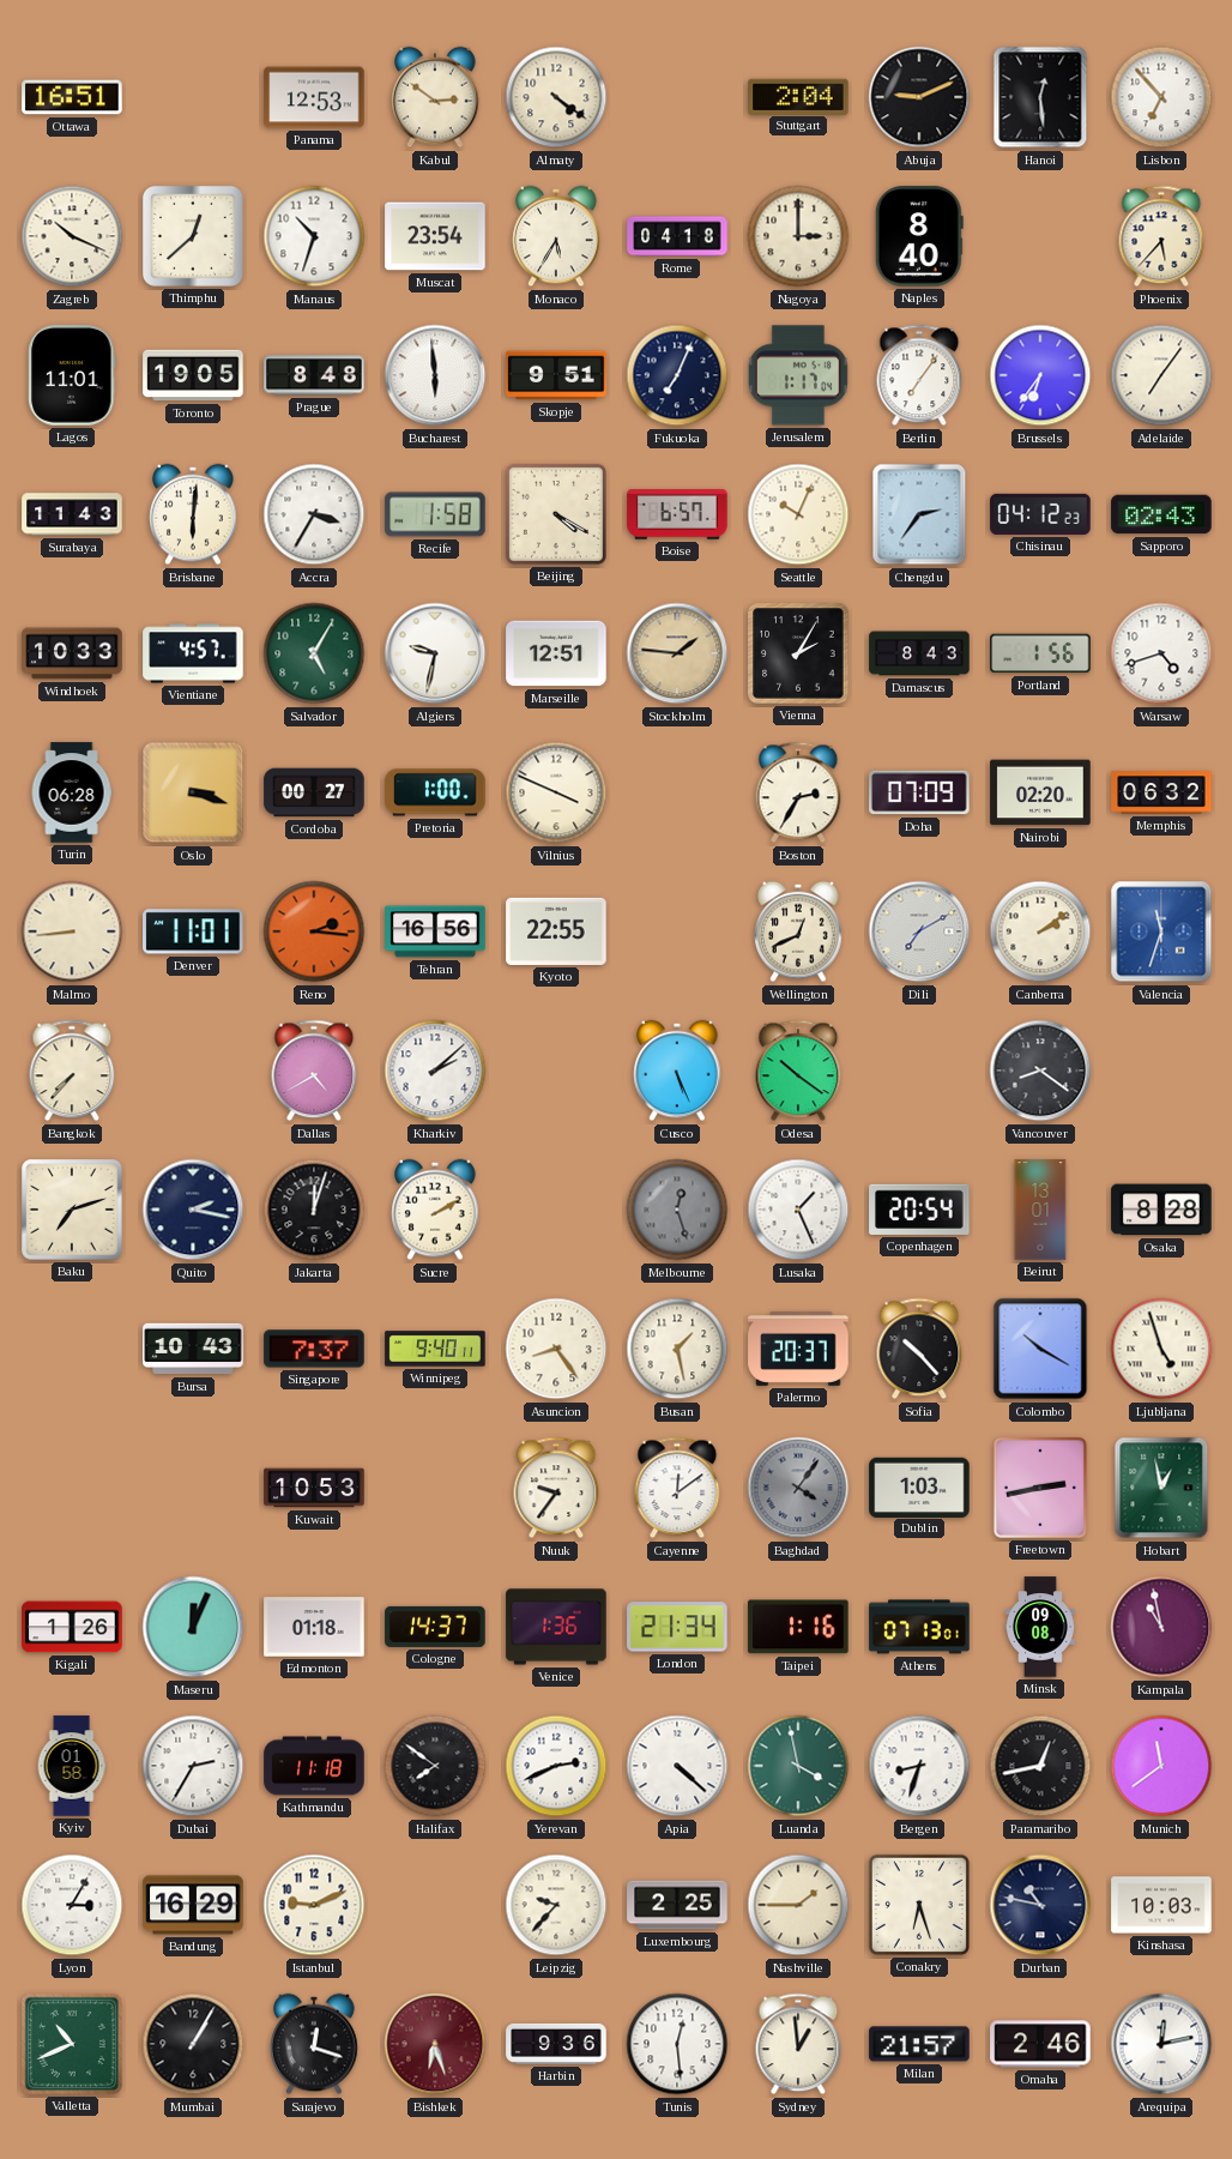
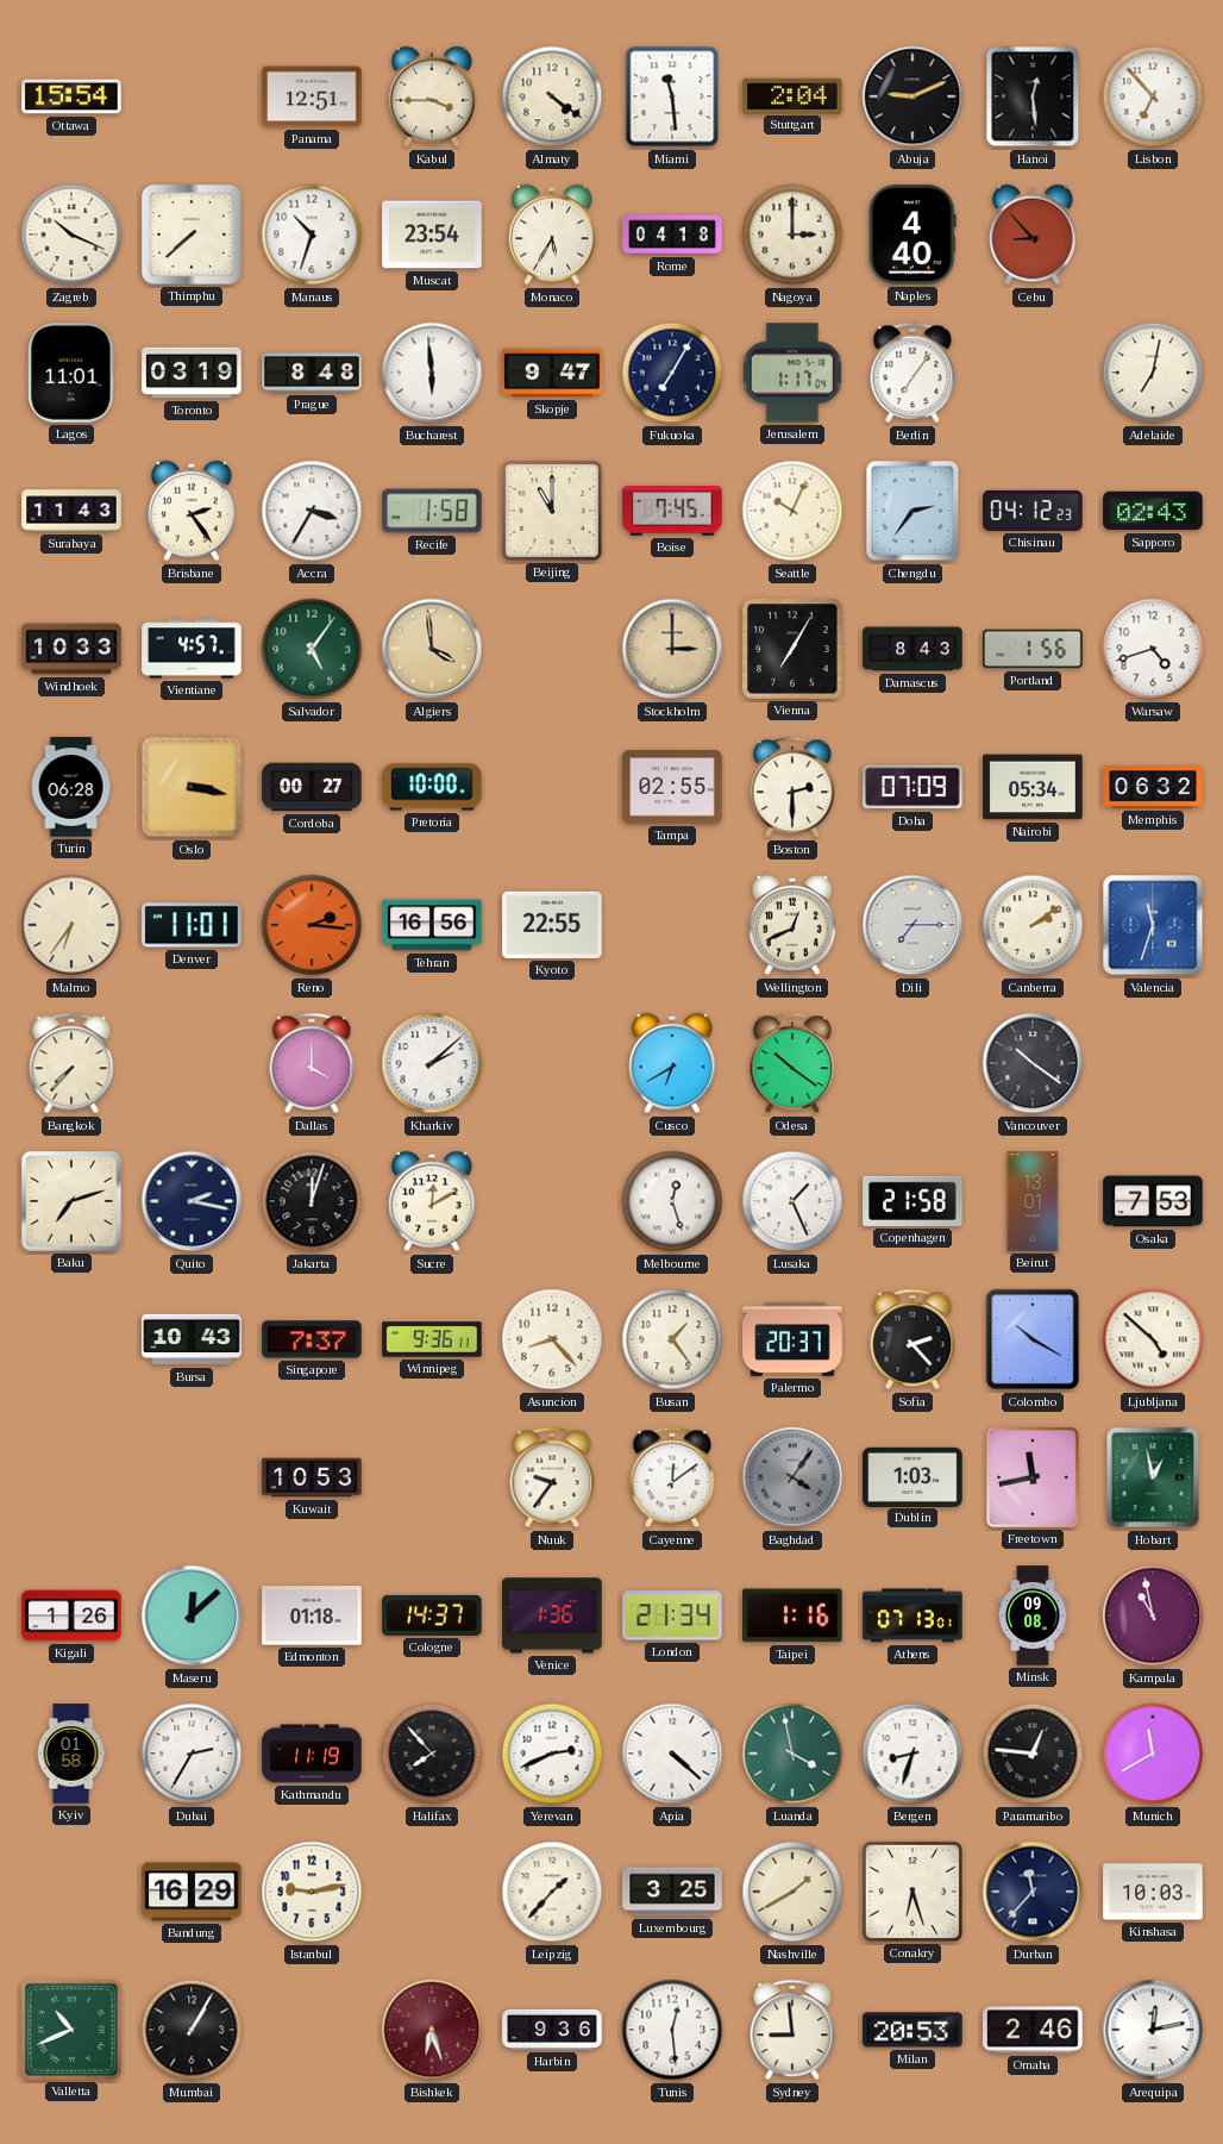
Ottawa: 16:51 -> 15:54
Panama: 12:53 -> 12:51
Kabul: 2:51 -> 3:45
Miami: none -> 11:29
Thimphu: 12:38 -> 7:38
Naples: 8:40 -> 4:40
Cebu: none -> 8:53
Phoenix: 5:37 -> none
Toronto: 19:05 -> 03:19
Skopje: 9:51 -> 9:47
Fukuoka: 7:04 -> 7:05
Brussels: 6:36 -> none
Adelaide: 7:06 -> 7:02
Brisbane: 6:01 -> 2:24
Beijing: 4:20 -> 11:00
Boise: 6:57 -> 7:45
Salvador: 5:05 -> 5:06
Algiers: 9:32 -> 3:59
Algiers dial: white -> champagne
Marseille: 12:51 -> none
Stockholm: 1:46 -> 3:00
Vienna: 2:05 -> 7:05
Oslo: 3:18 -> 3:17
Pretoria: 1:00 -> 10:00
Vilnius: 3:49 -> none
Tampa: none -> 02:55
Boston: 2:35 -> 2:30
Nairobi: 02:20 -> 05:34
Malmo: 8:44 -> 6:36
Dili: 7:10 -> 7:15
Dallas: 4:40 -> 4:00
Cusco: 5:26 -> 6:40
Vancouver: 8:21 -> 10:21
Sucre: 2:10 -> 12:10
Melbourne dial: grey -> white
Copenhagen: 20:54 -> 21:58
Osaka: 8:28 -> 7:53
Winnipeg: 9:40 -> 9:36
Asuncion: 8:24 -> 8:23
Busan: 1:28 -> 1:24
Sofia: 10:23 -> 2:23
Ljubljana: 4:57 -> 4:52
Freetown: 2:43 -> 11:43
Maseru: 12:04 -> 12:08
Kathmandu: 11:18 -> 11:19
Halifax: 7:51 -> 7:53
Paramaribo: 12:43 -> 12:46
Munich: 11:39 -> 11:40
Lyon: 3:05 -> none
Istanbul: 9:11 -> 9:13
Leipzig: 9:37 -> 1:37
Luxembourg: 2:25 -> 3:25
Nashville: 1:45 -> 1:40
Durban: 10:47 -> 11:37
Sarajevo: 12:18 -> none
Sydney: 12:59 -> 8:59
Milan: 21:57 -> 20:53
